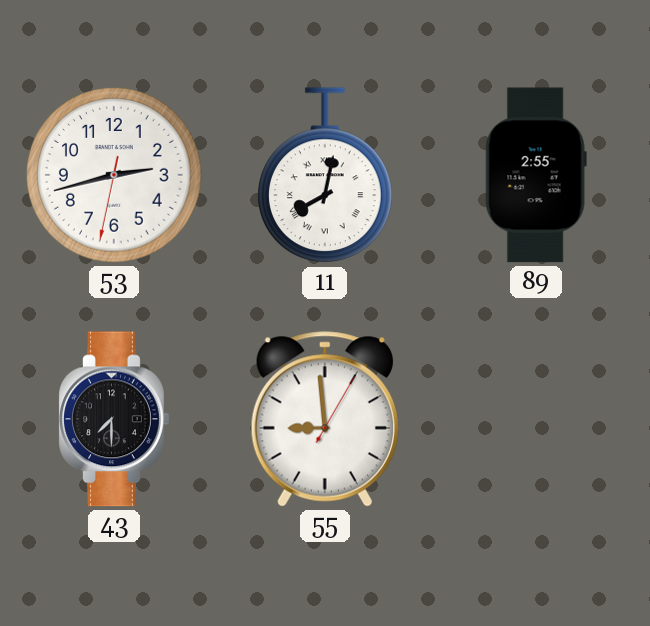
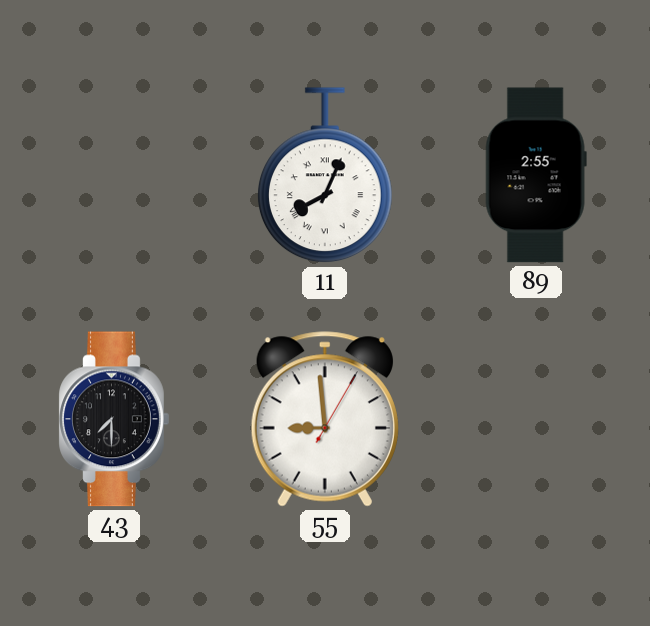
53: 2:42 -> none
11: 8:02 -> 8:04
